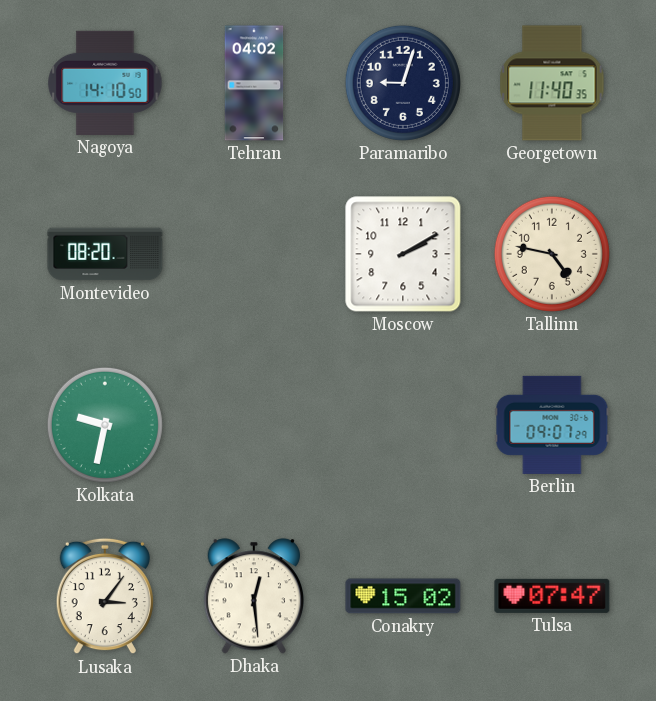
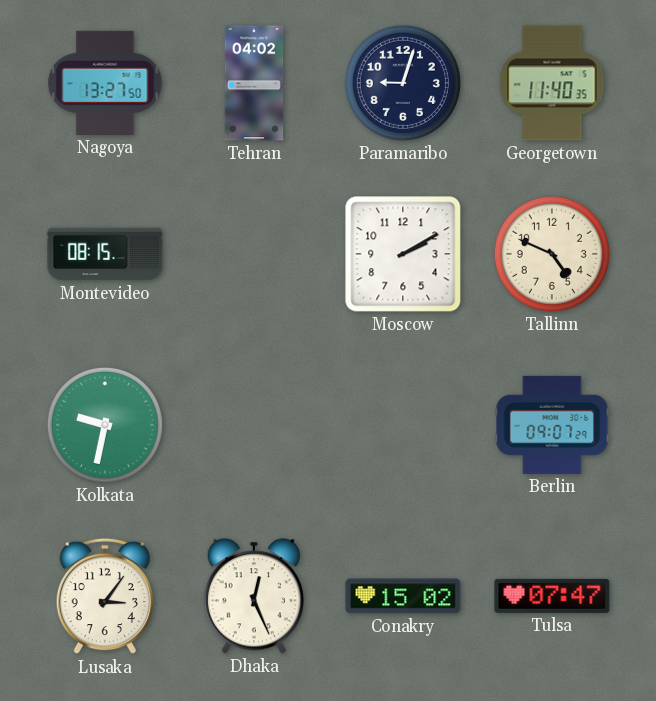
Nagoya: 14:10 -> 13:27
Montevideo: 08:20 -> 08:15
Tallinn: 4:47 -> 4:49
Dhaka: 12:29 -> 12:26
